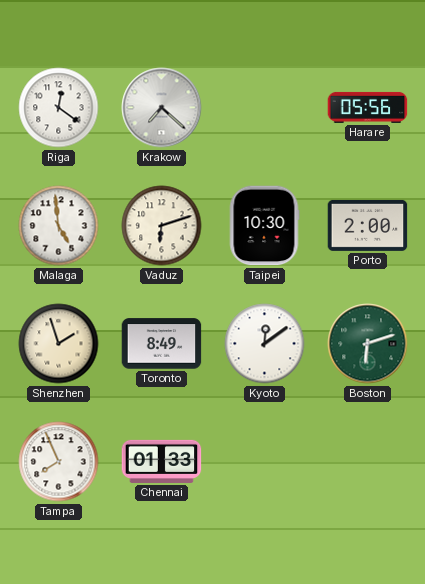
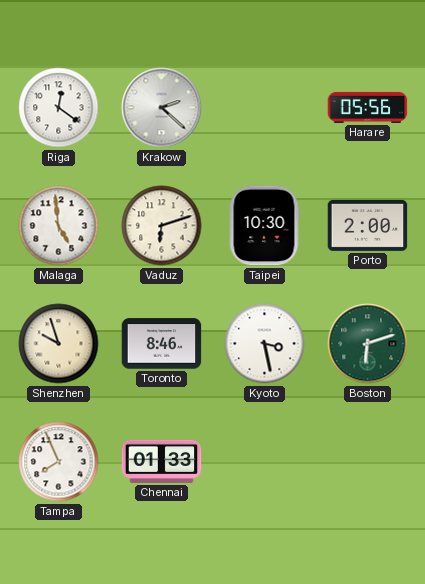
Krakow: 7:22 -> 2:22
Shenzhen: 1:57 -> 9:57
Toronto: 8:49 -> 8:46
Kyoto: 12:09 -> 3:28
